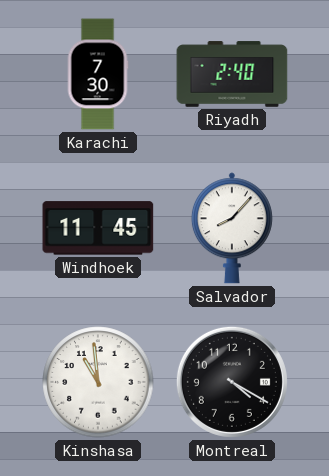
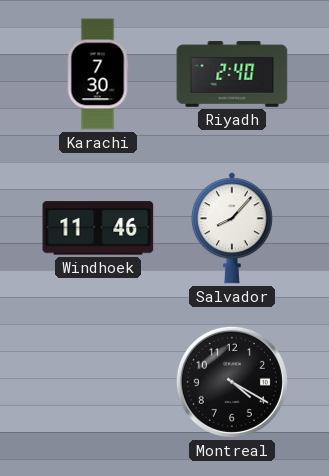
Windhoek: 11:45 -> 11:46
Kinshasa: 10:59 -> none
